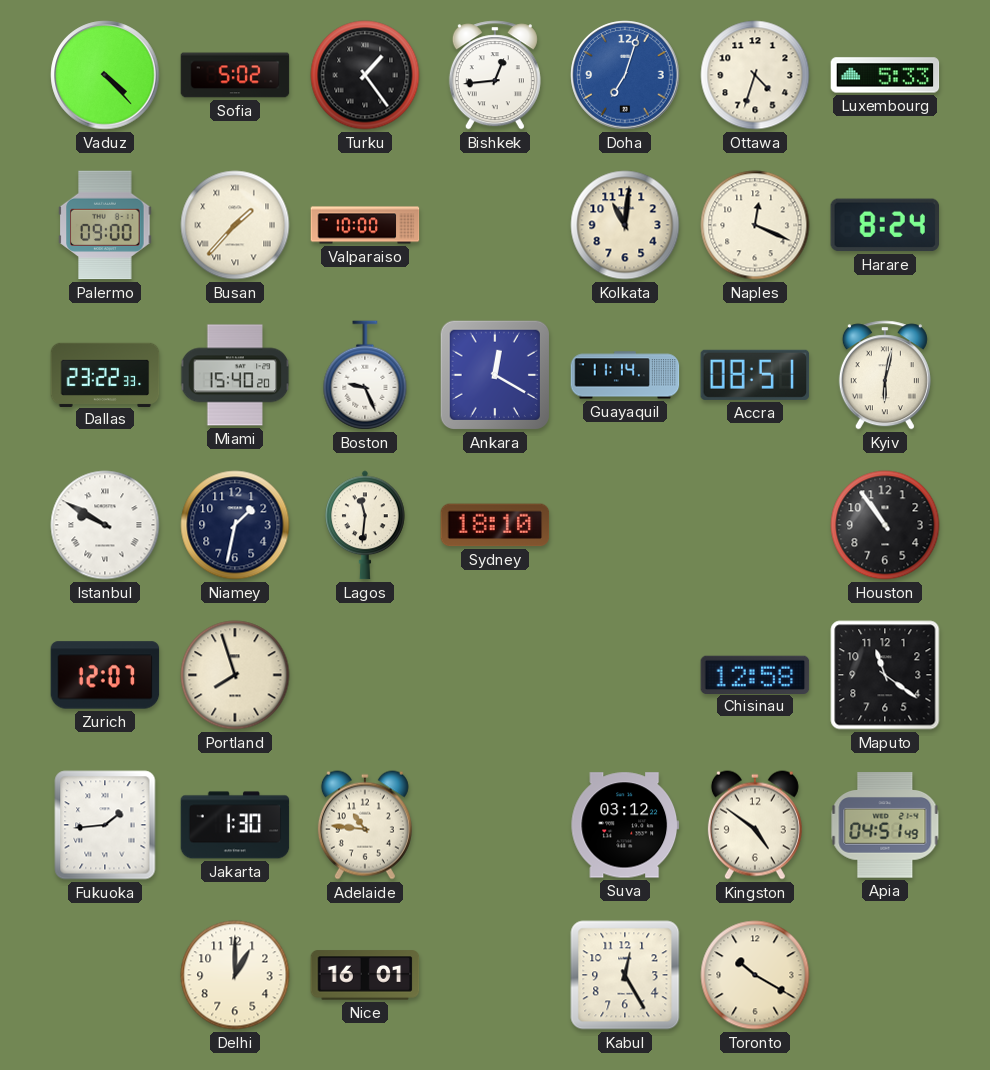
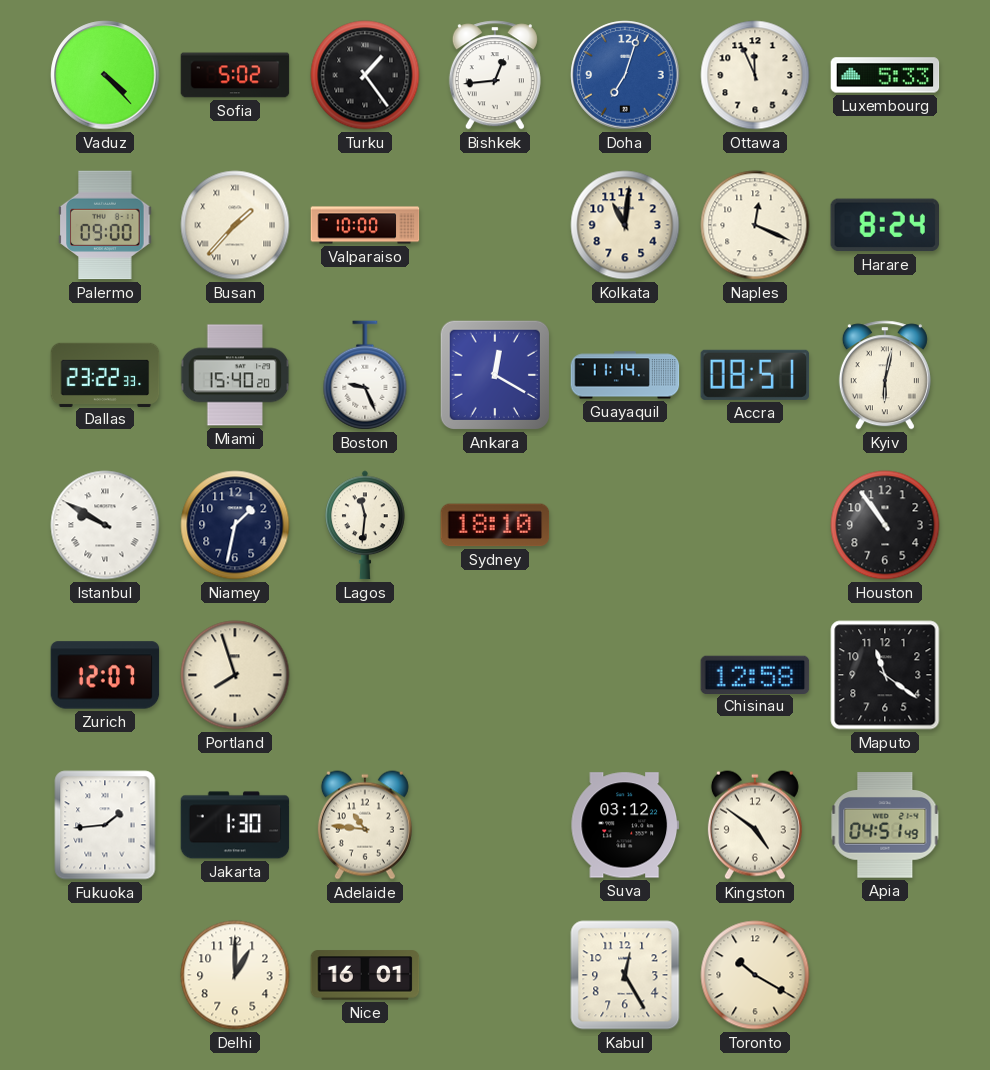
Ottawa: 4:33 -> 11:56
